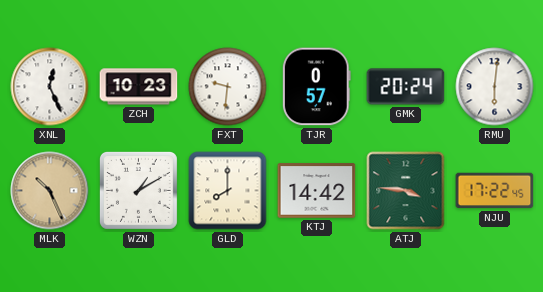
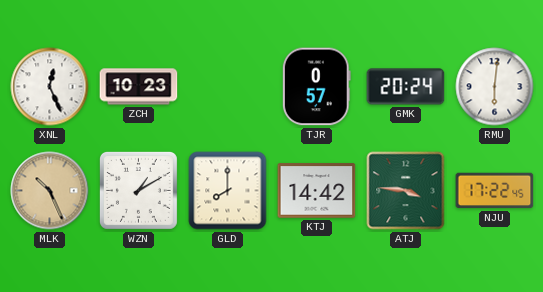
FXT: 9:31 -> none
